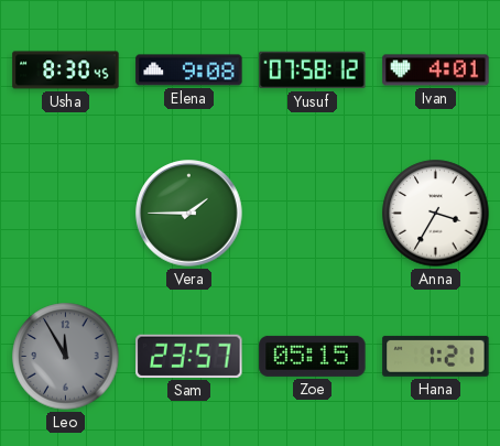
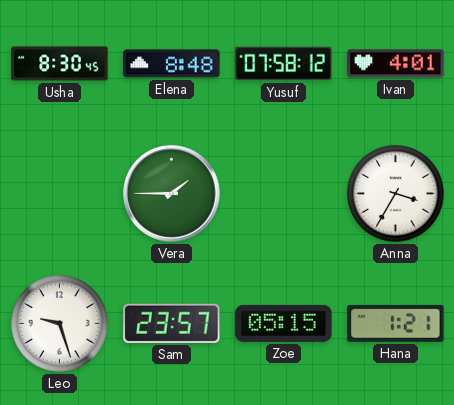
Elena: 9:08 -> 8:48
Leo: 11:55 -> 9:27
Leo dial: grey -> white
